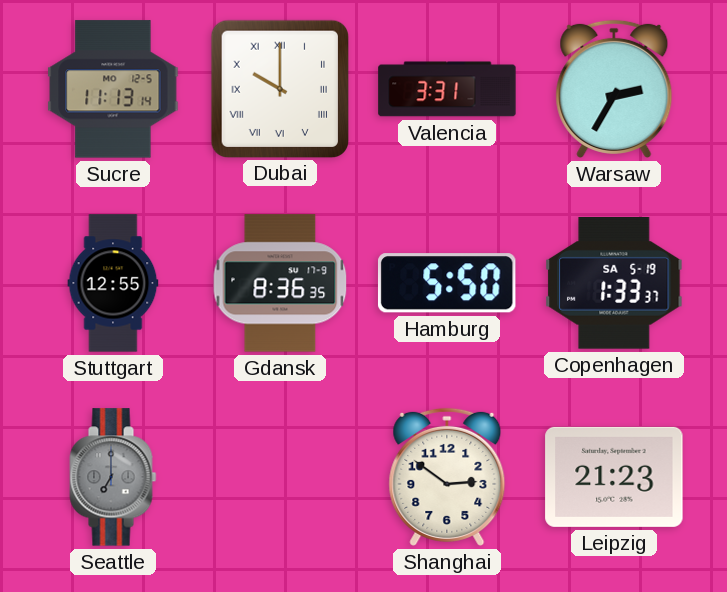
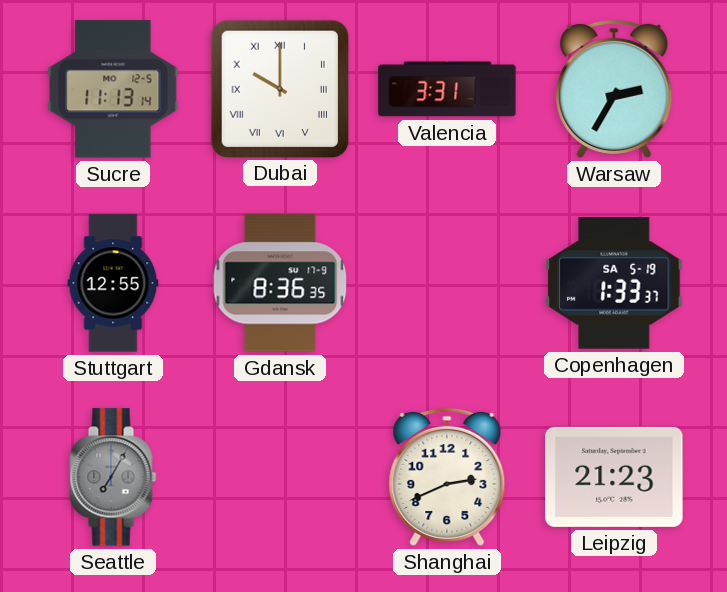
Hamburg: 5:50 -> none
Seattle: 7:00 -> 7:05
Shanghai: 2:51 -> 2:41
